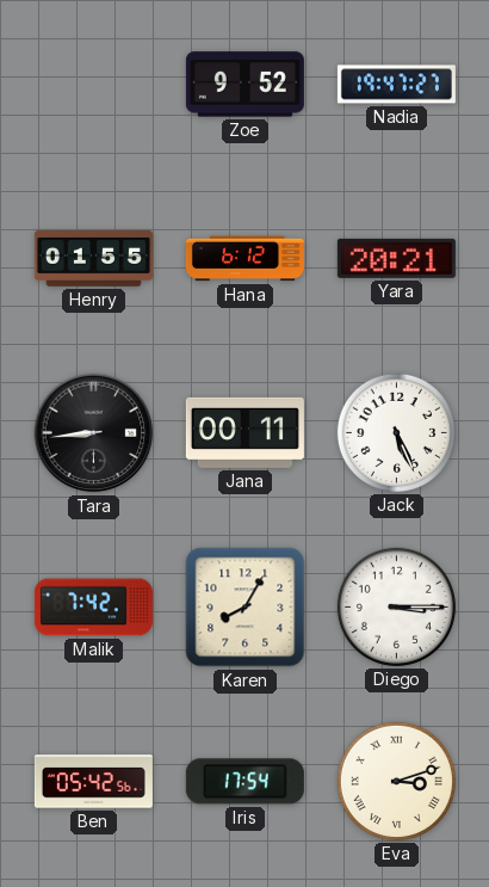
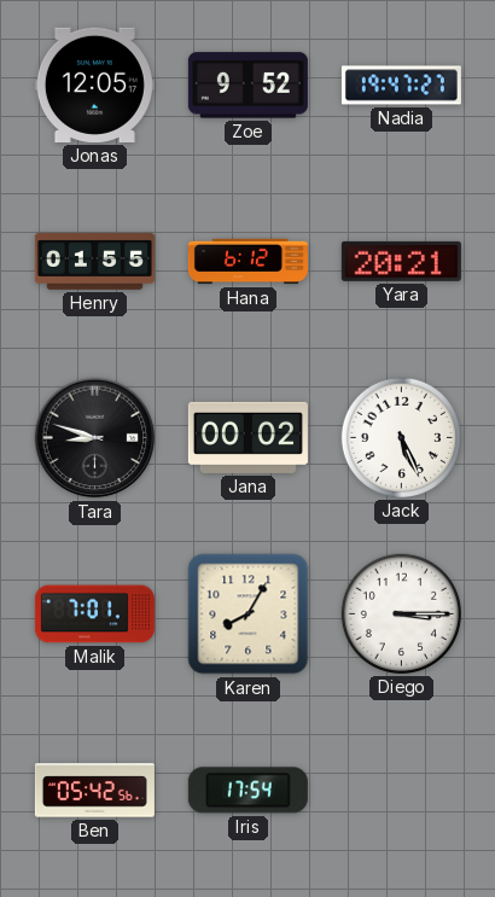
Jonas: none -> 12:05
Tara: 8:44 -> 8:48
Jana: 00:11 -> 00:02
Malik: 7:42 -> 7:01
Eva: 3:12 -> none
